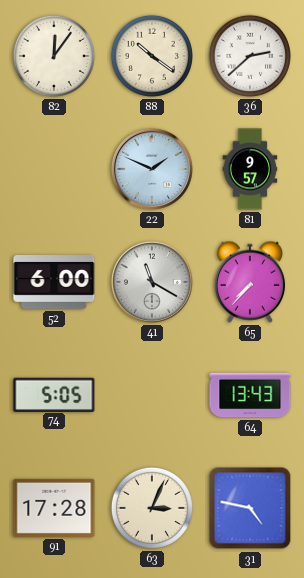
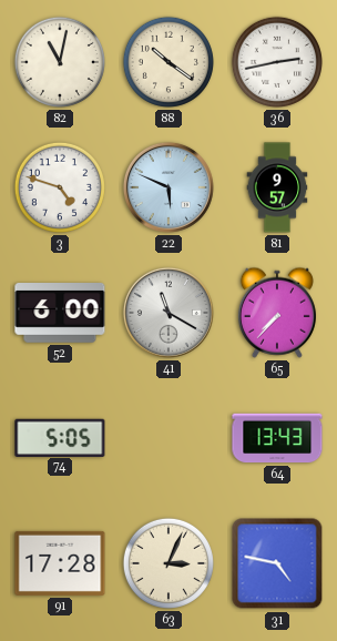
82: 12:06 -> 11:02
36: 2:38 -> 2:43
3: none -> 4:48
22: 1:49 -> 5:49
